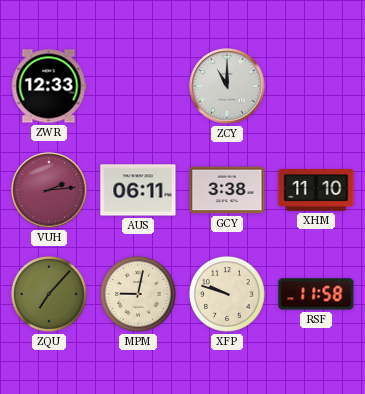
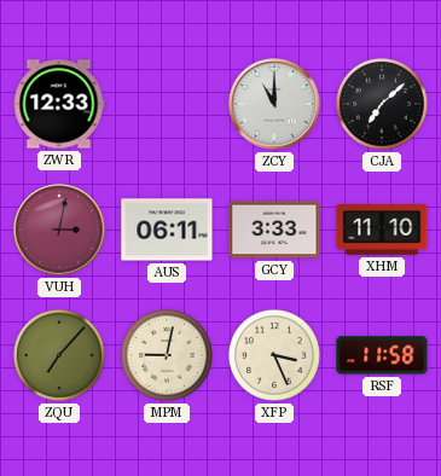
CJA: none -> 7:08
VUH: 2:14 -> 3:02
GCY: 3:38 -> 3:33
XFP: 9:48 -> 3:26
